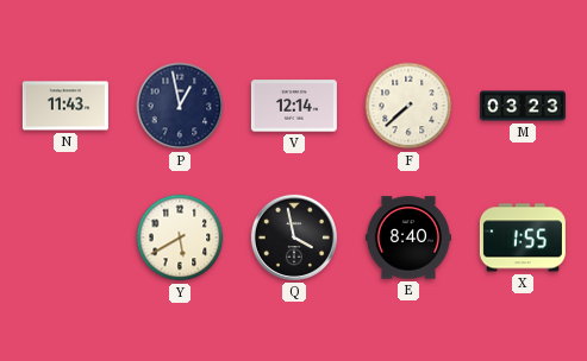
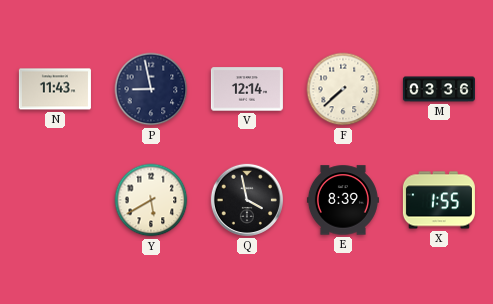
P: 12:58 -> 8:58
M: 03:23 -> 03:36
E: 8:40 -> 8:39
